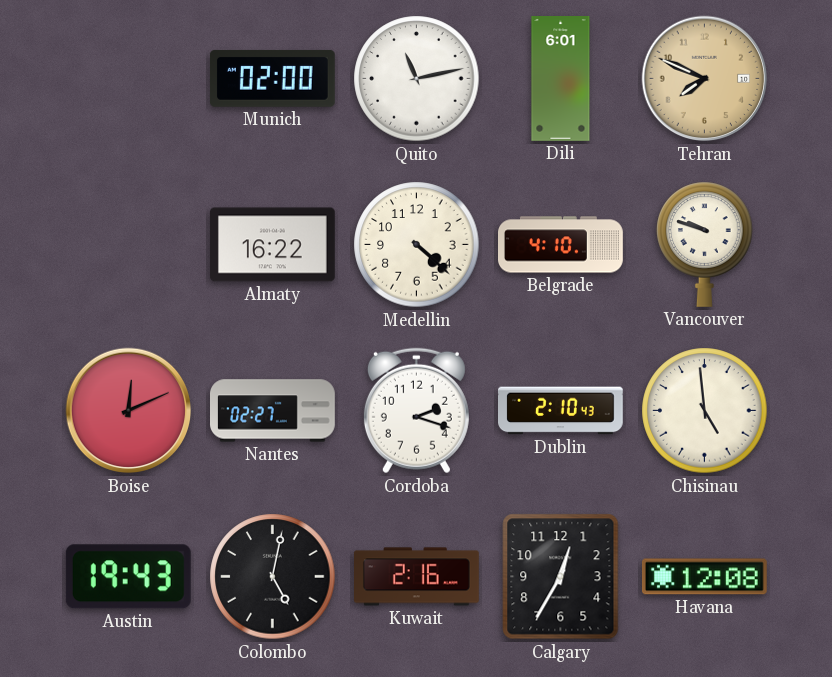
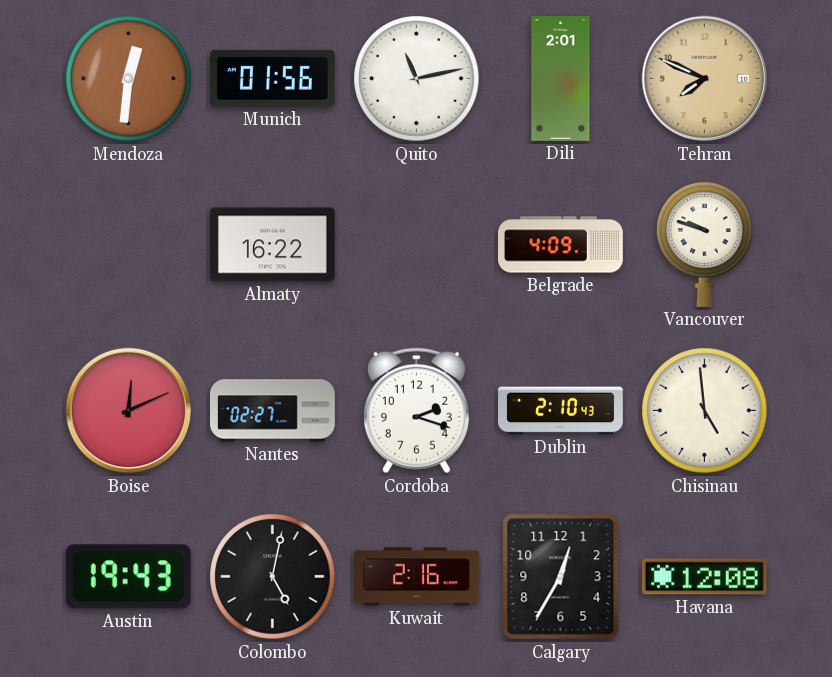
Mendoza: none -> 12:31
Munich: 02:00 -> 01:56
Dili: 6:01 -> 2:01
Medellin: 4:22 -> none
Belgrade: 4:10 -> 4:09
